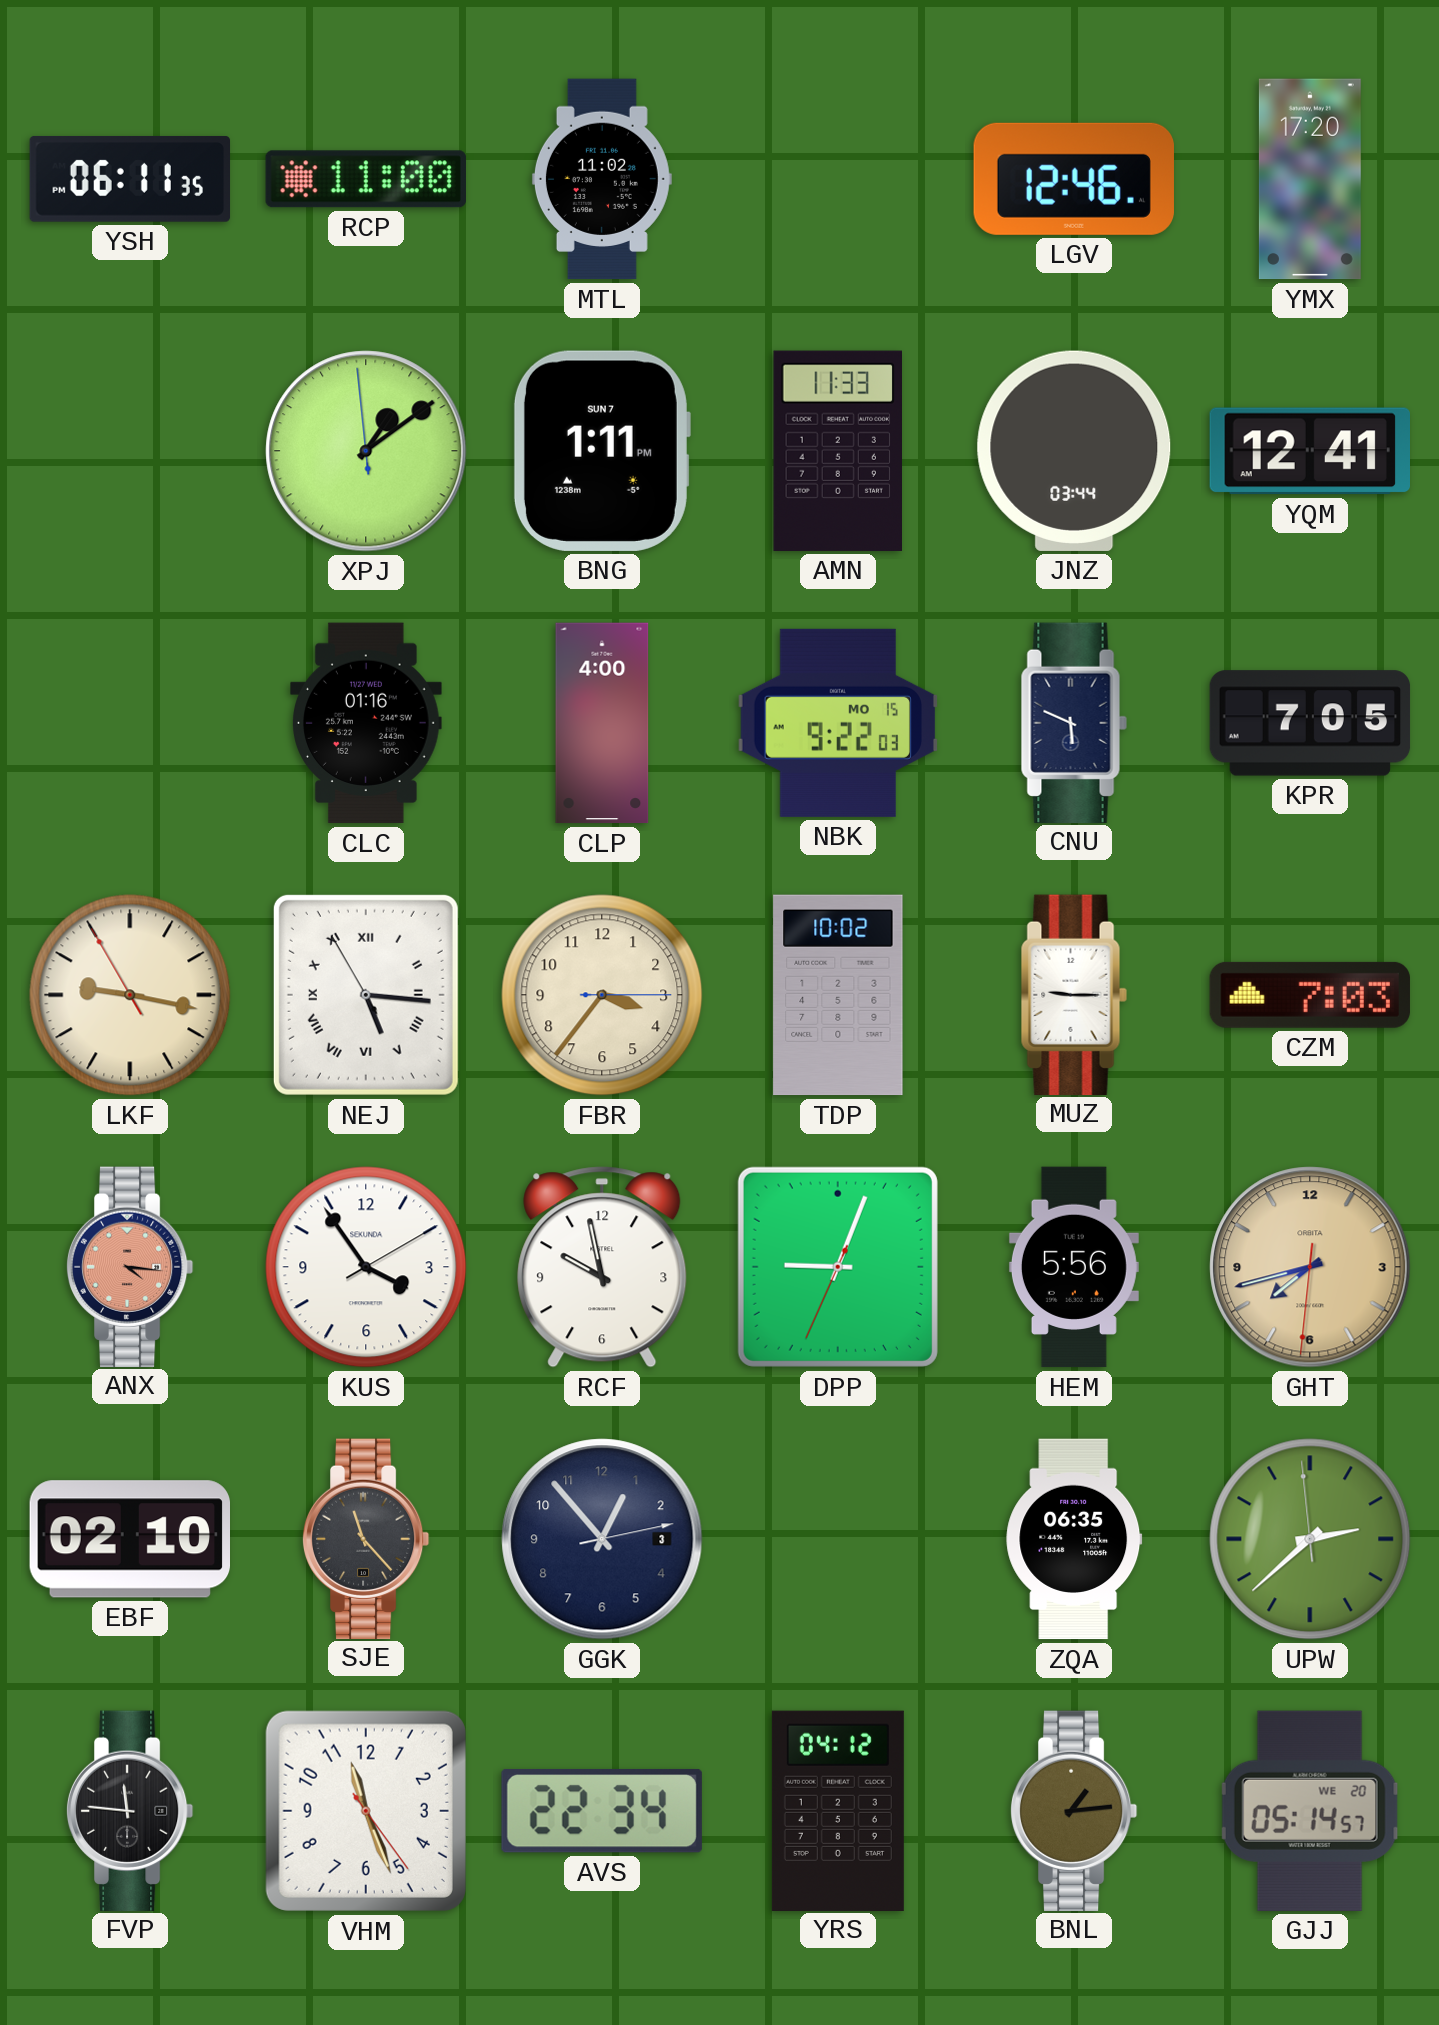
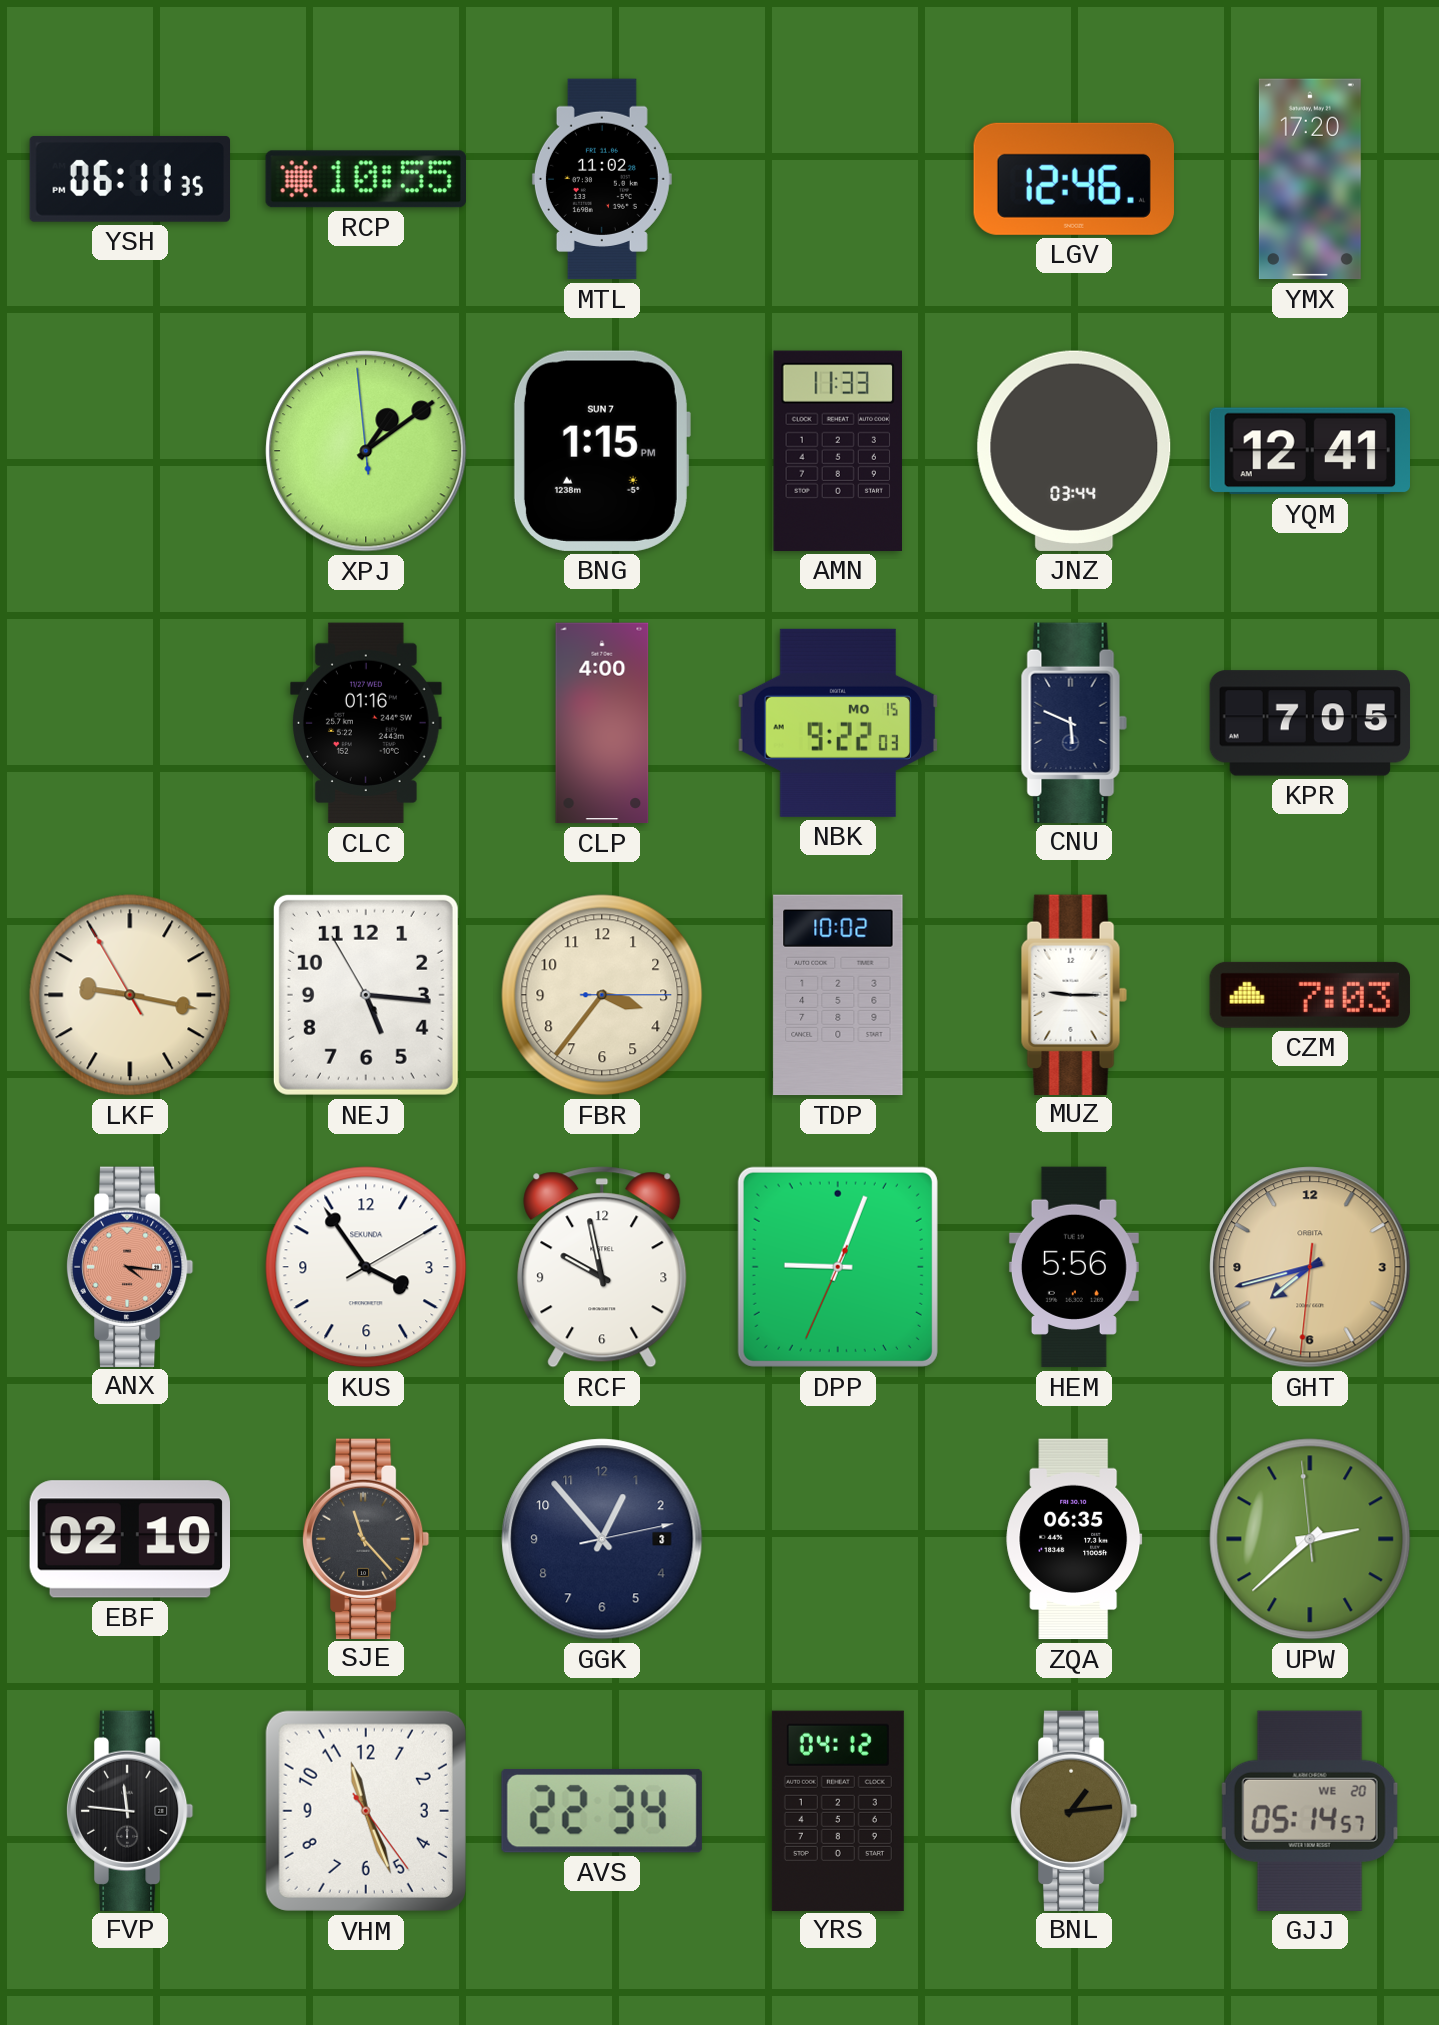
RCP: 11:00 -> 10:55
BNG: 1:11 -> 1:15
NEJ numerals: Roman -> Arabic
